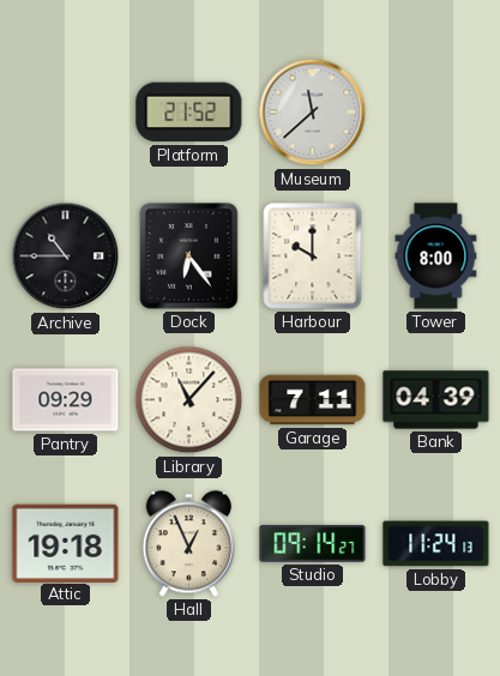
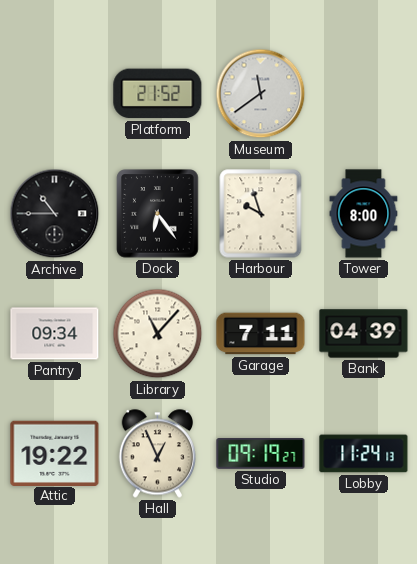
Museum: 11:38 -> 11:39
Harbour: 10:00 -> 9:57
Pantry: 09:29 -> 09:34
Attic: 19:18 -> 19:22
Studio: 09:14 -> 09:19
